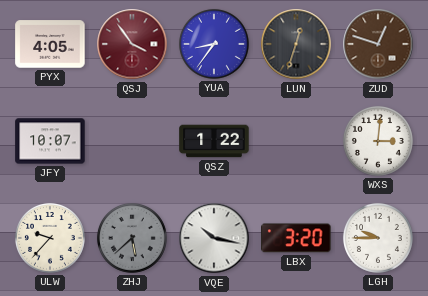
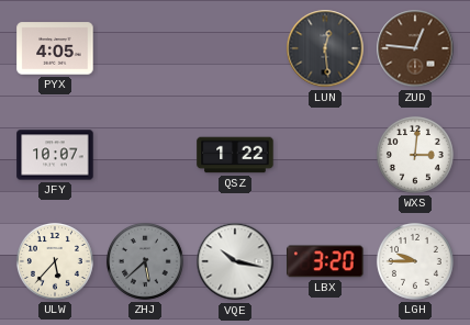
QSJ: 3:54 -> none
YUA: 8:36 -> none
LUN: 12:33 -> 12:29
ZUD: 12:48 -> 12:46
ULW: 9:37 -> 5:37
